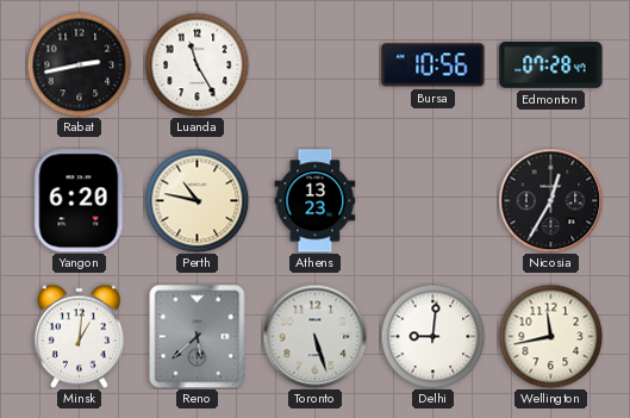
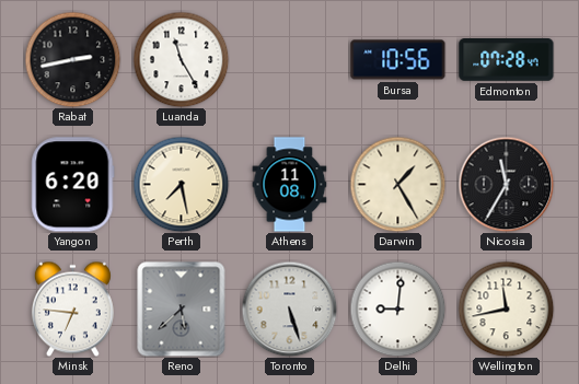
Perth: 10:47 -> 7:28
Athens: 13:23 -> 11:08
Darwin: none -> 1:25
Nicosia: 12:35 -> 11:35
Minsk: 1:01 -> 6:46
